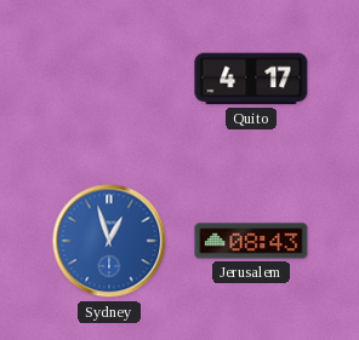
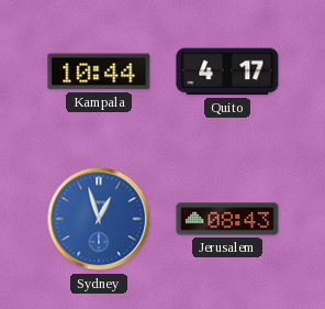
Kampala: none -> 10:44
